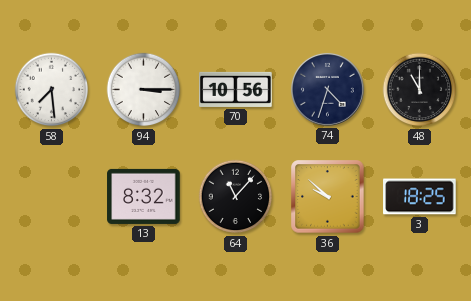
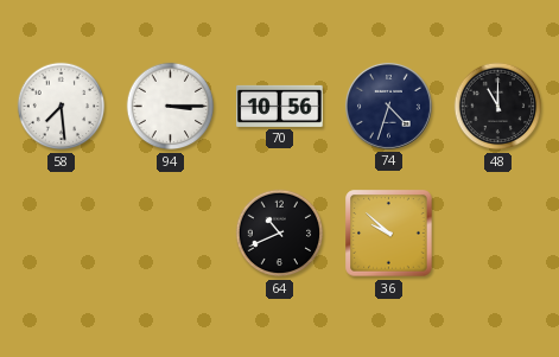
13: 8:32 -> none
64: 11:07 -> 10:41
3: 18:25 -> none
